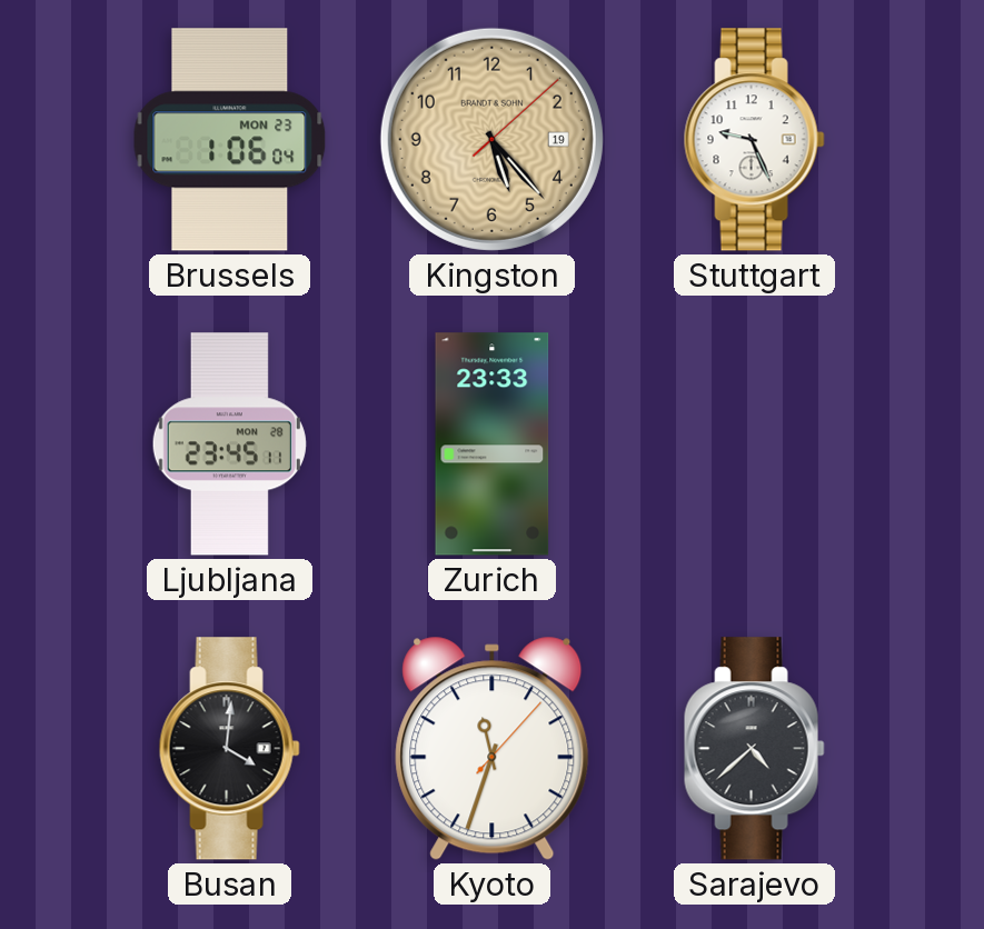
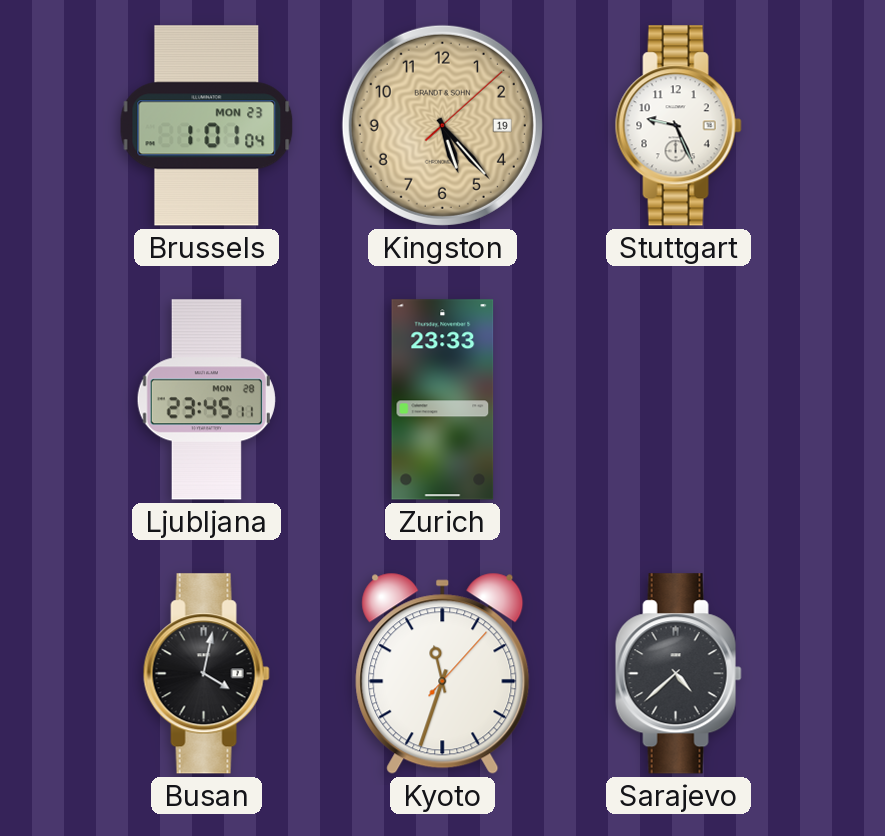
Brussels: 1:06 -> 1:01
Busan: 4:01 -> 4:02
